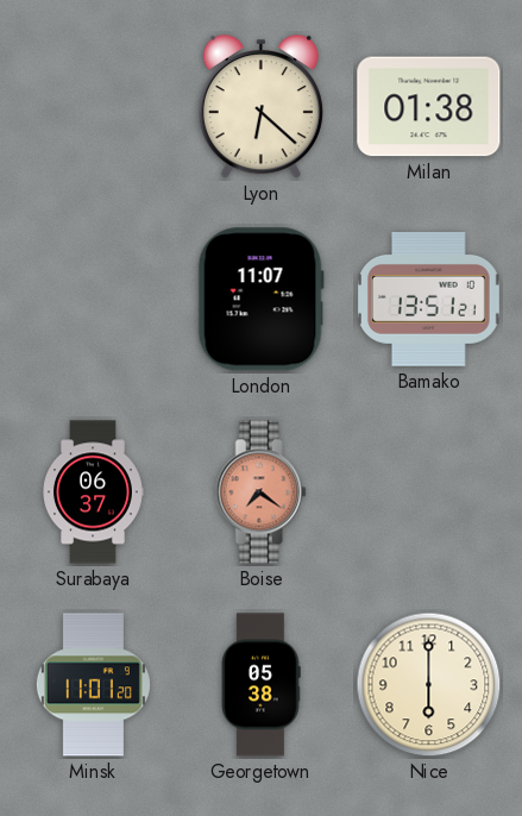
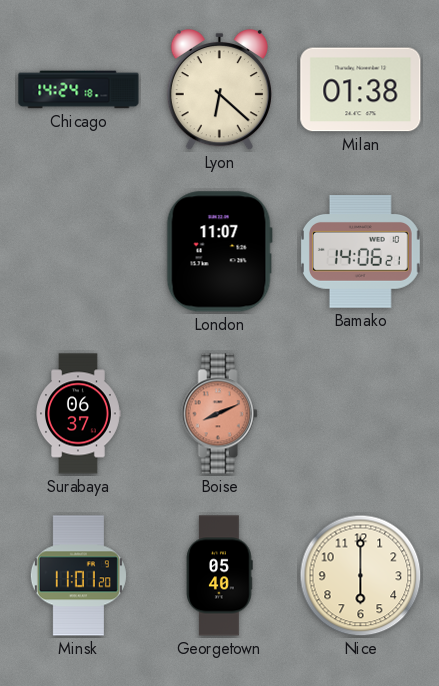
Chicago: none -> 14:24
Bamako: 13:51 -> 14:06
Boise: 7:21 -> 8:11
Georgetown: 05:38 -> 05:40
